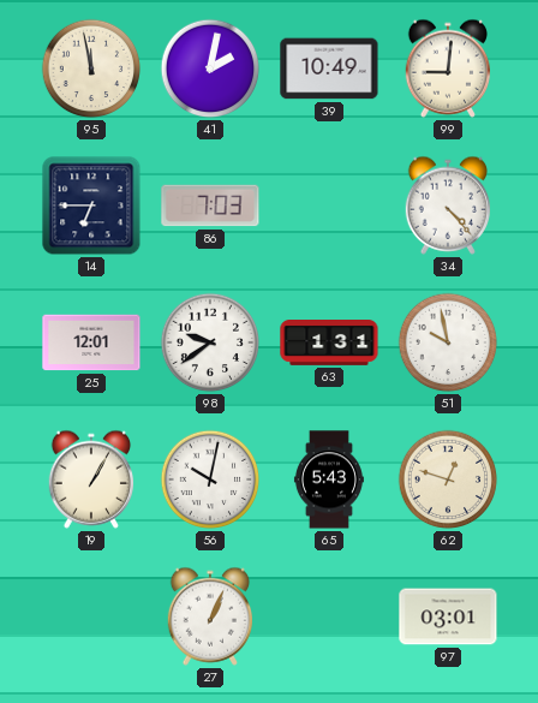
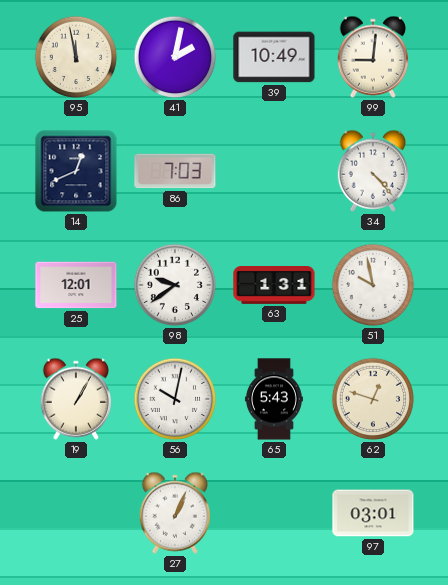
14: 6:45 -> 12:41
